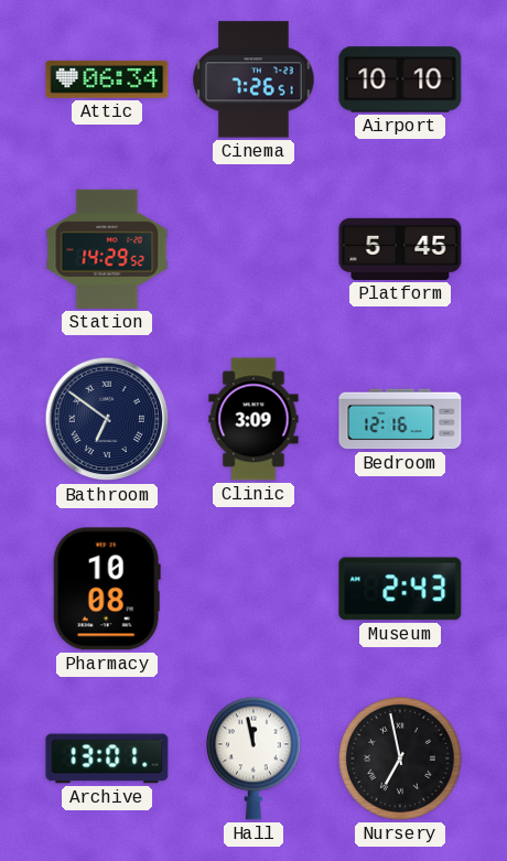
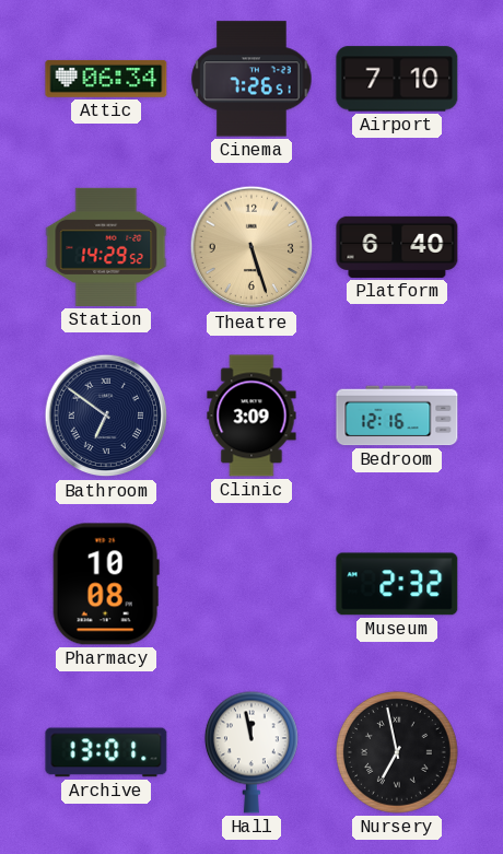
Airport: 10:10 -> 7:10
Theatre: none -> 5:27
Platform: 5:45 -> 6:40
Museum: 2:43 -> 2:32
